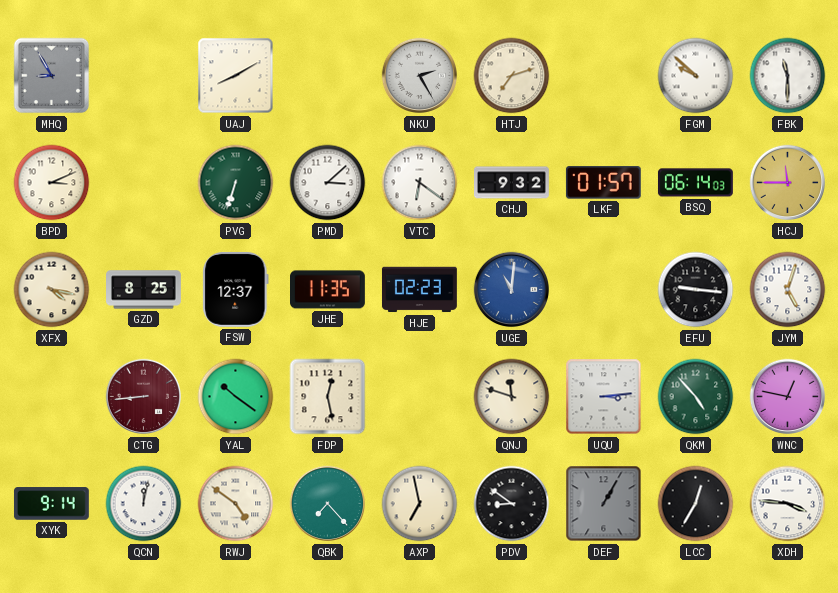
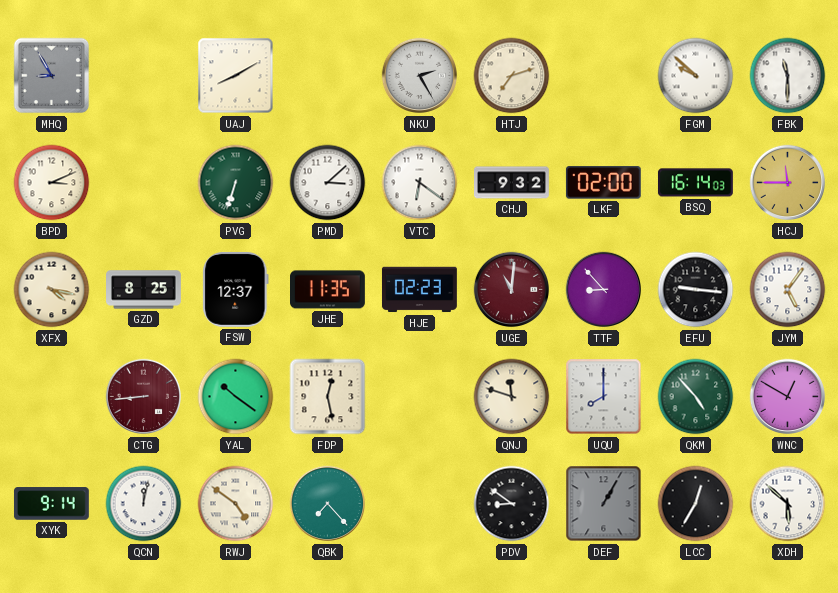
LKF: 01:57 -> 02:00
BSQ: 06:14 -> 16:14
UGE dial: blue -> burgundy
TTF: none -> 8:53
JYM: 5:03 -> 5:06
UQU: 3:14 -> 8:00
WNC: 12:47 -> 12:50
AXP: 6:58 -> none
XDH: 3:46 -> 5:52
